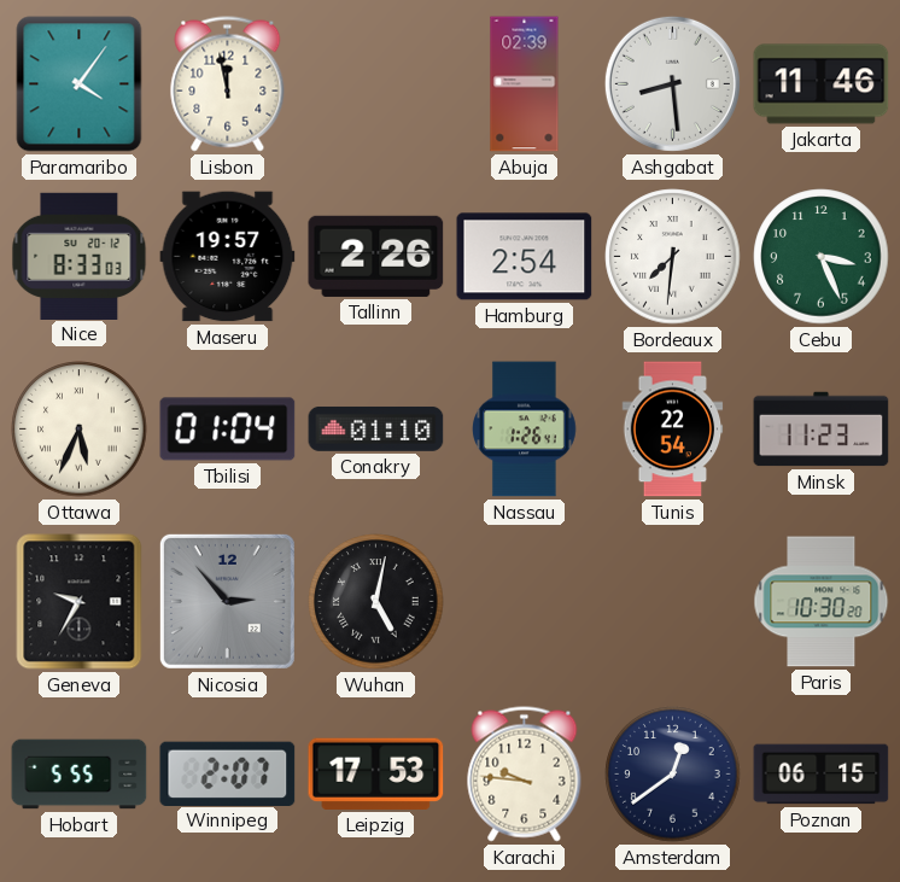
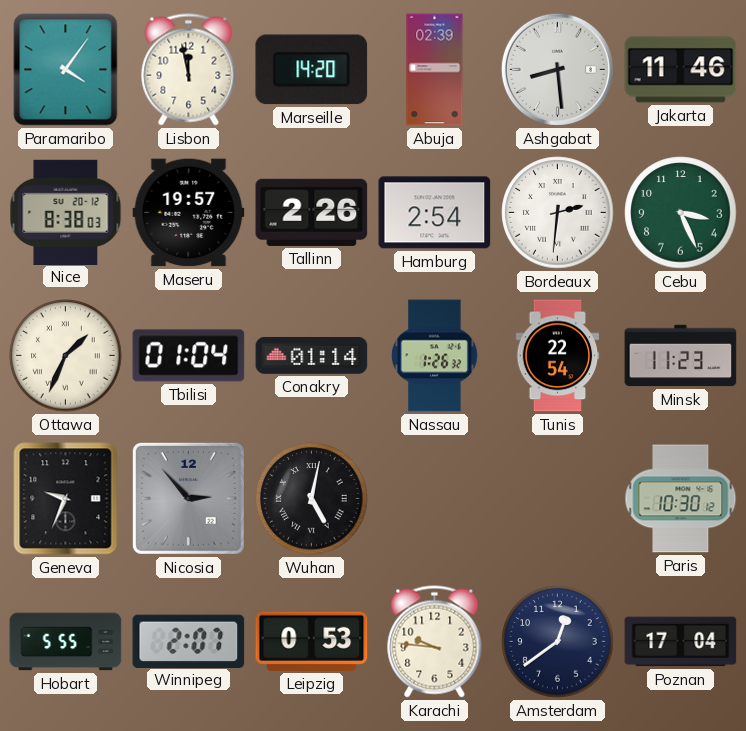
Marseille: none -> 14:20
Nice: 8:33 -> 8:38
Bordeaux: 7:31 -> 2:31
Ottawa: 5:34 -> 1:34
Conakry: 01:10 -> 01:14
Nassau: 1:26:41 -> 1:26:32
Geneva: 9:35 -> 9:34
Paris: 10:30:20 -> 10:30:12
Leipzig: 17:53 -> 0:53
Poznan: 06:15 -> 17:04
